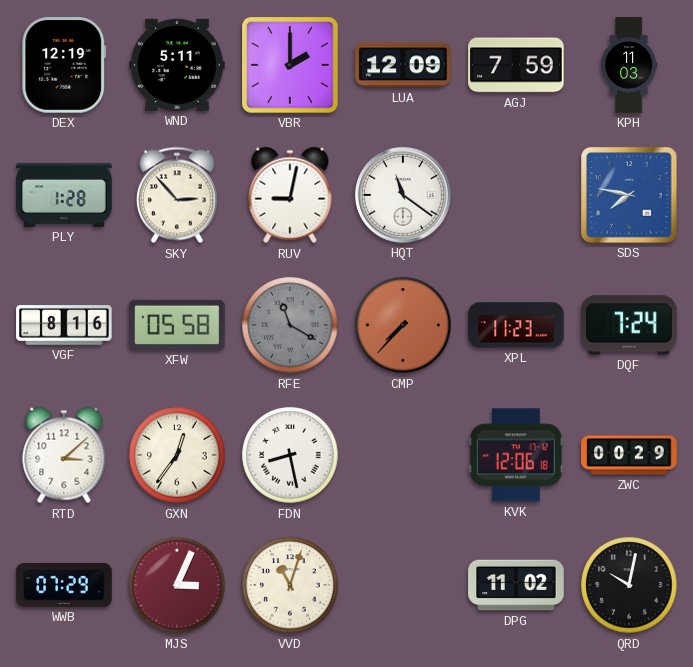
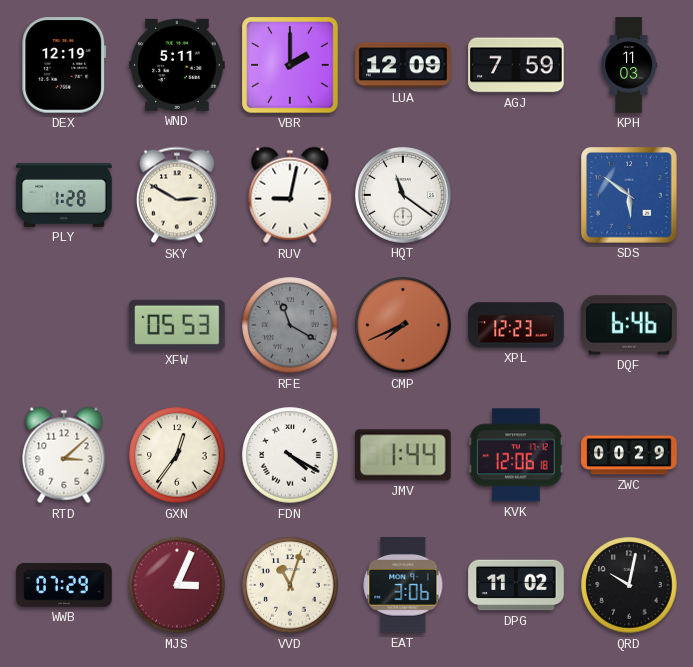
SKY: 2:53 -> 2:50
SDS: 7:47 -> 5:51
VGF: 8:16 -> none
XFW: 05:58 -> 05:53
CMP: 7:37 -> 7:41
XPL: 11:23 -> 12:23
DQF: 7:24 -> 6:46
FDN: 8:28 -> 4:20
JMV: none -> 1:44
EAT: none -> 3:06
